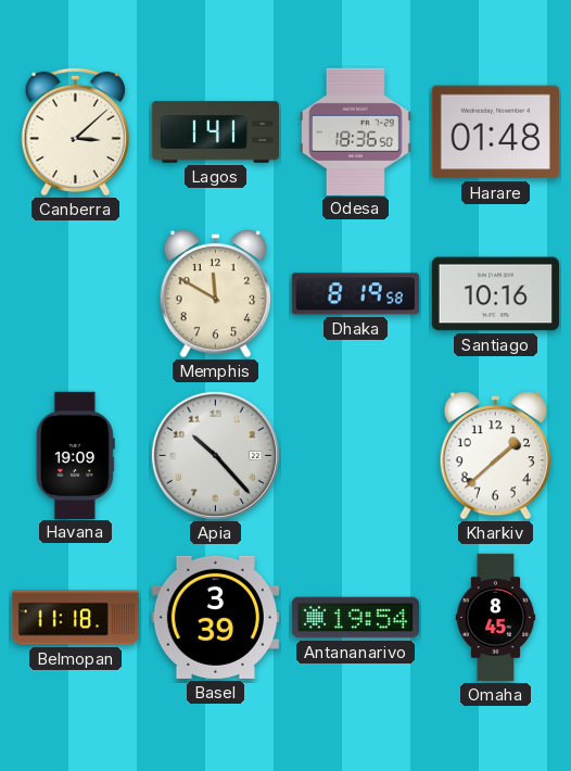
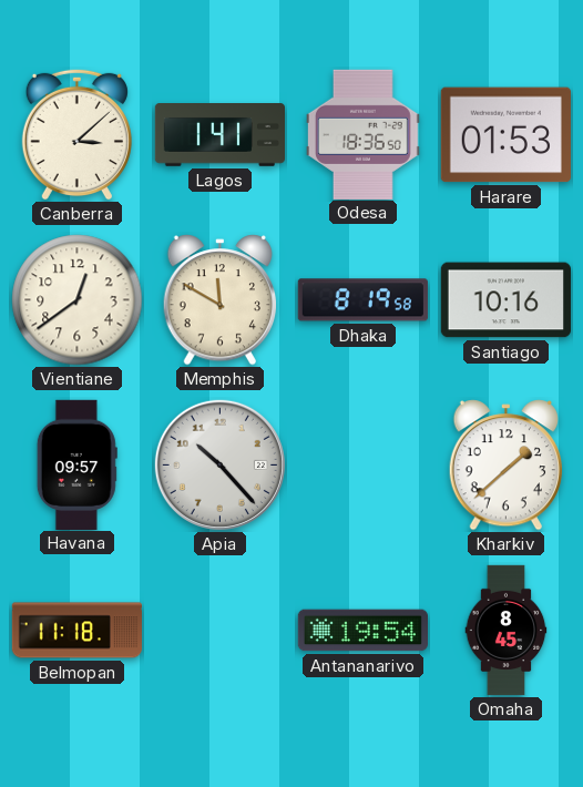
Harare: 01:48 -> 01:53
Vientiane: none -> 12:39
Havana: 19:09 -> 09:57
Basel: 3:39 -> none
